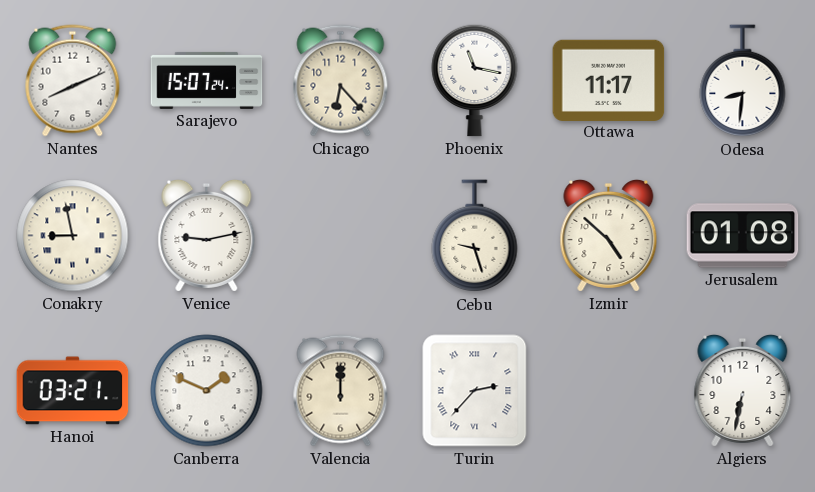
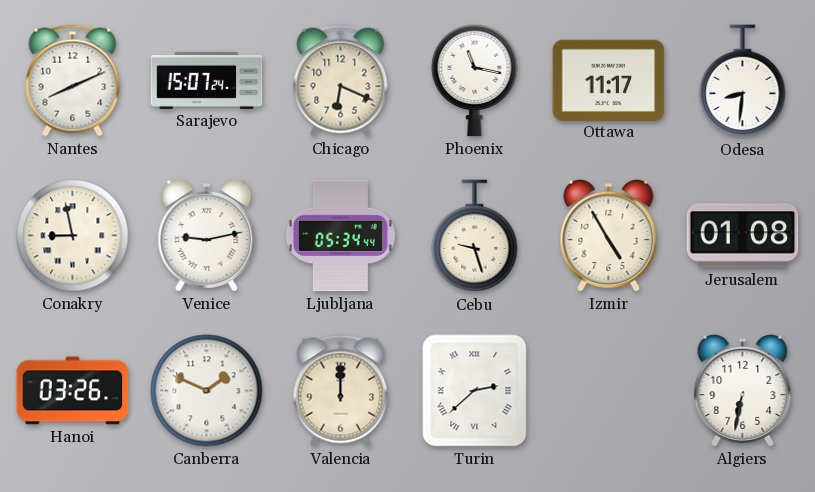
Chicago: 6:23 -> 6:19
Ljubljana: none -> 05:34
Izmir: 4:52 -> 4:55
Hanoi: 03:21 -> 03:26
Turin: 2:37 -> 2:38
